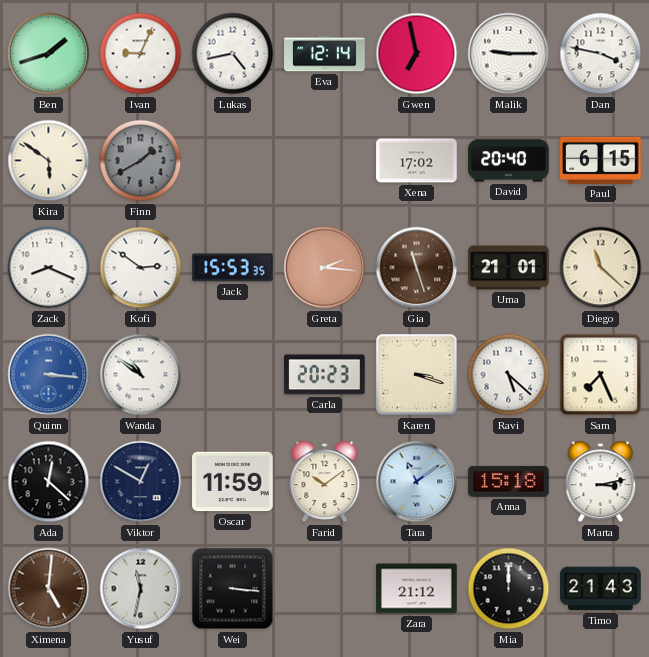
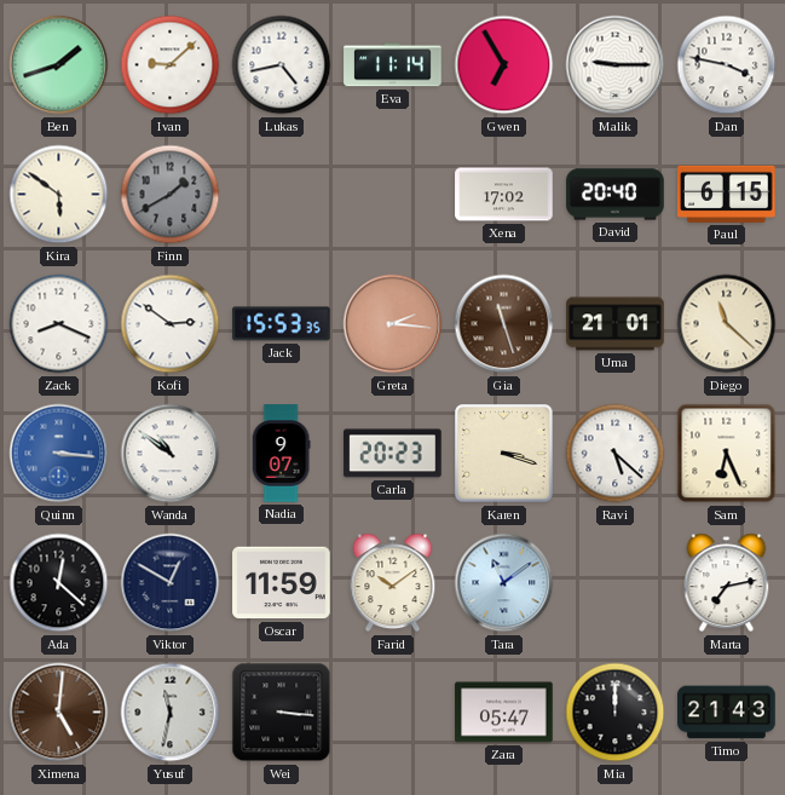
Ivan: 9:04 -> 9:08
Eva: 12:14 -> 11:14
Gwen: 6:58 -> 6:55
Nadia: none -> 9:07
Sam: 7:26 -> 6:26
Anna: 15:18 -> none
Marta: 3:13 -> 7:13
Zara: 21:12 -> 05:47
